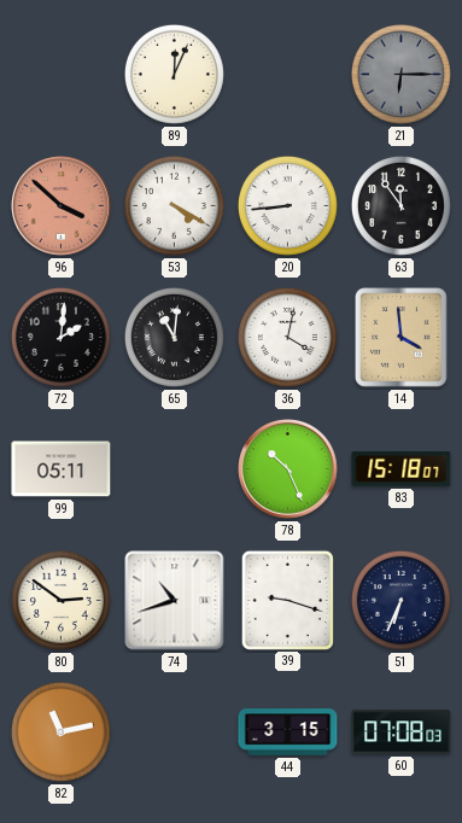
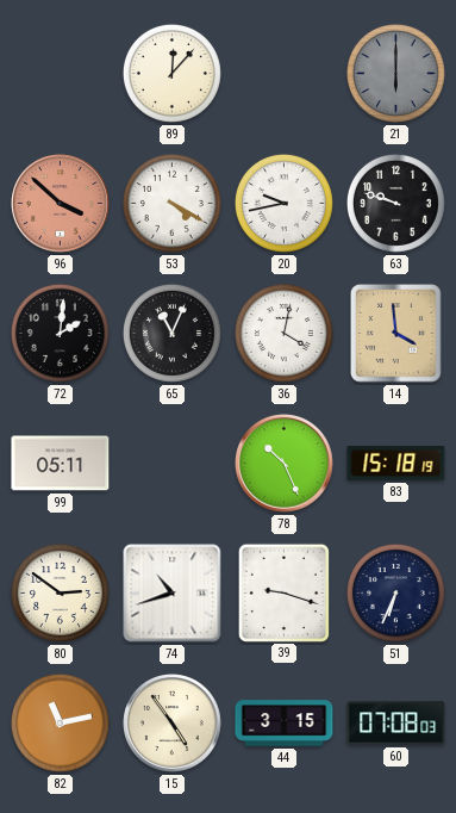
89: 12:04 -> 12:07
21: 6:15 -> 6:00
20: 8:44 -> 9:43
63: 11:54 -> 9:48
65: 11:01 -> 11:04
83: 15:18:07 -> 15:18:19
15: none -> 4:54
